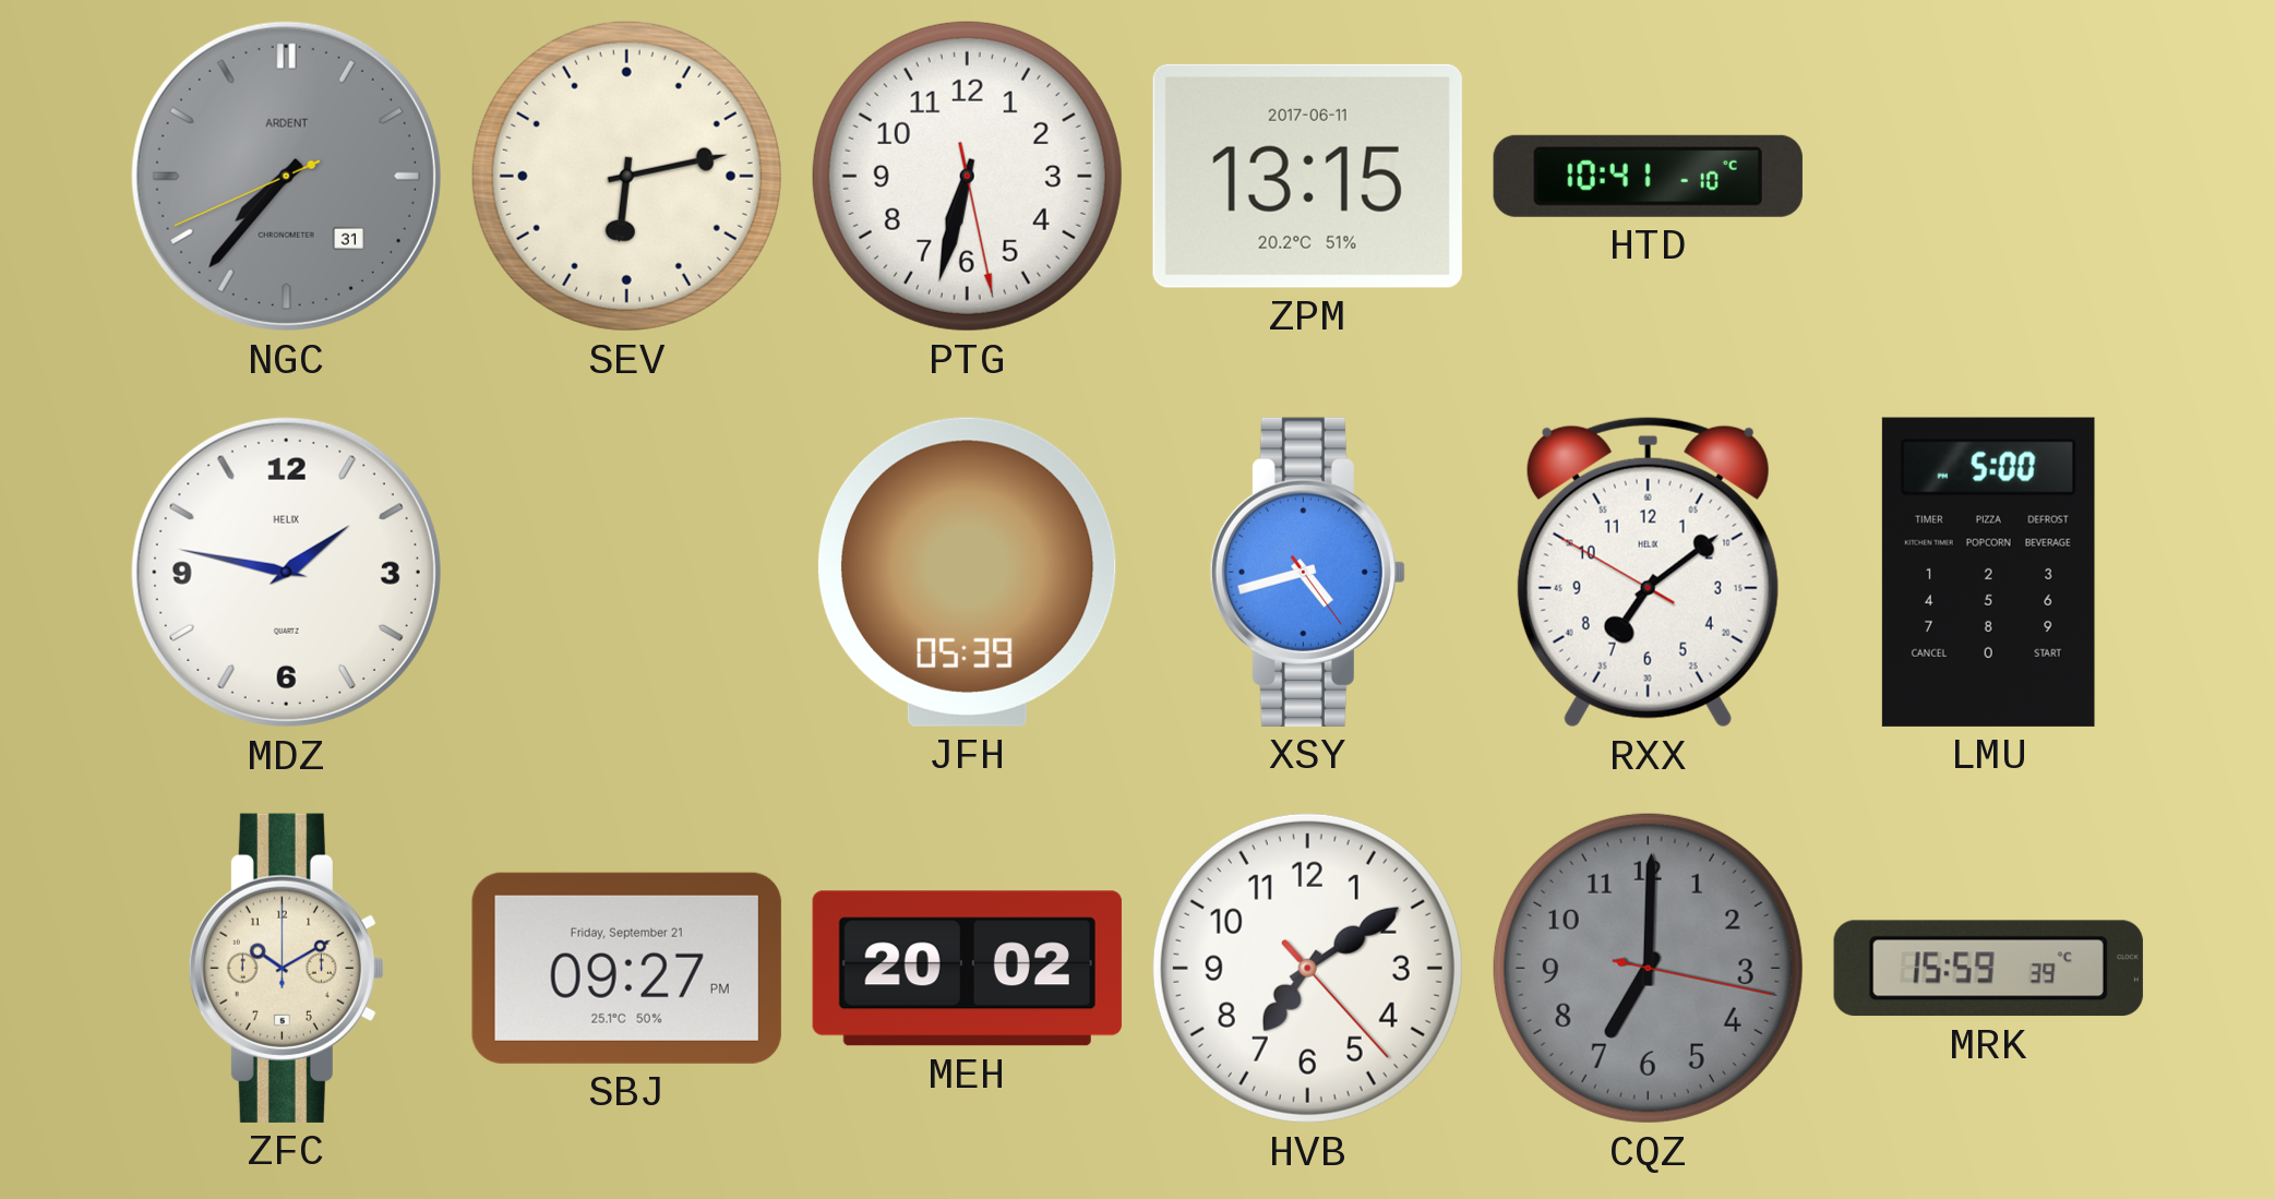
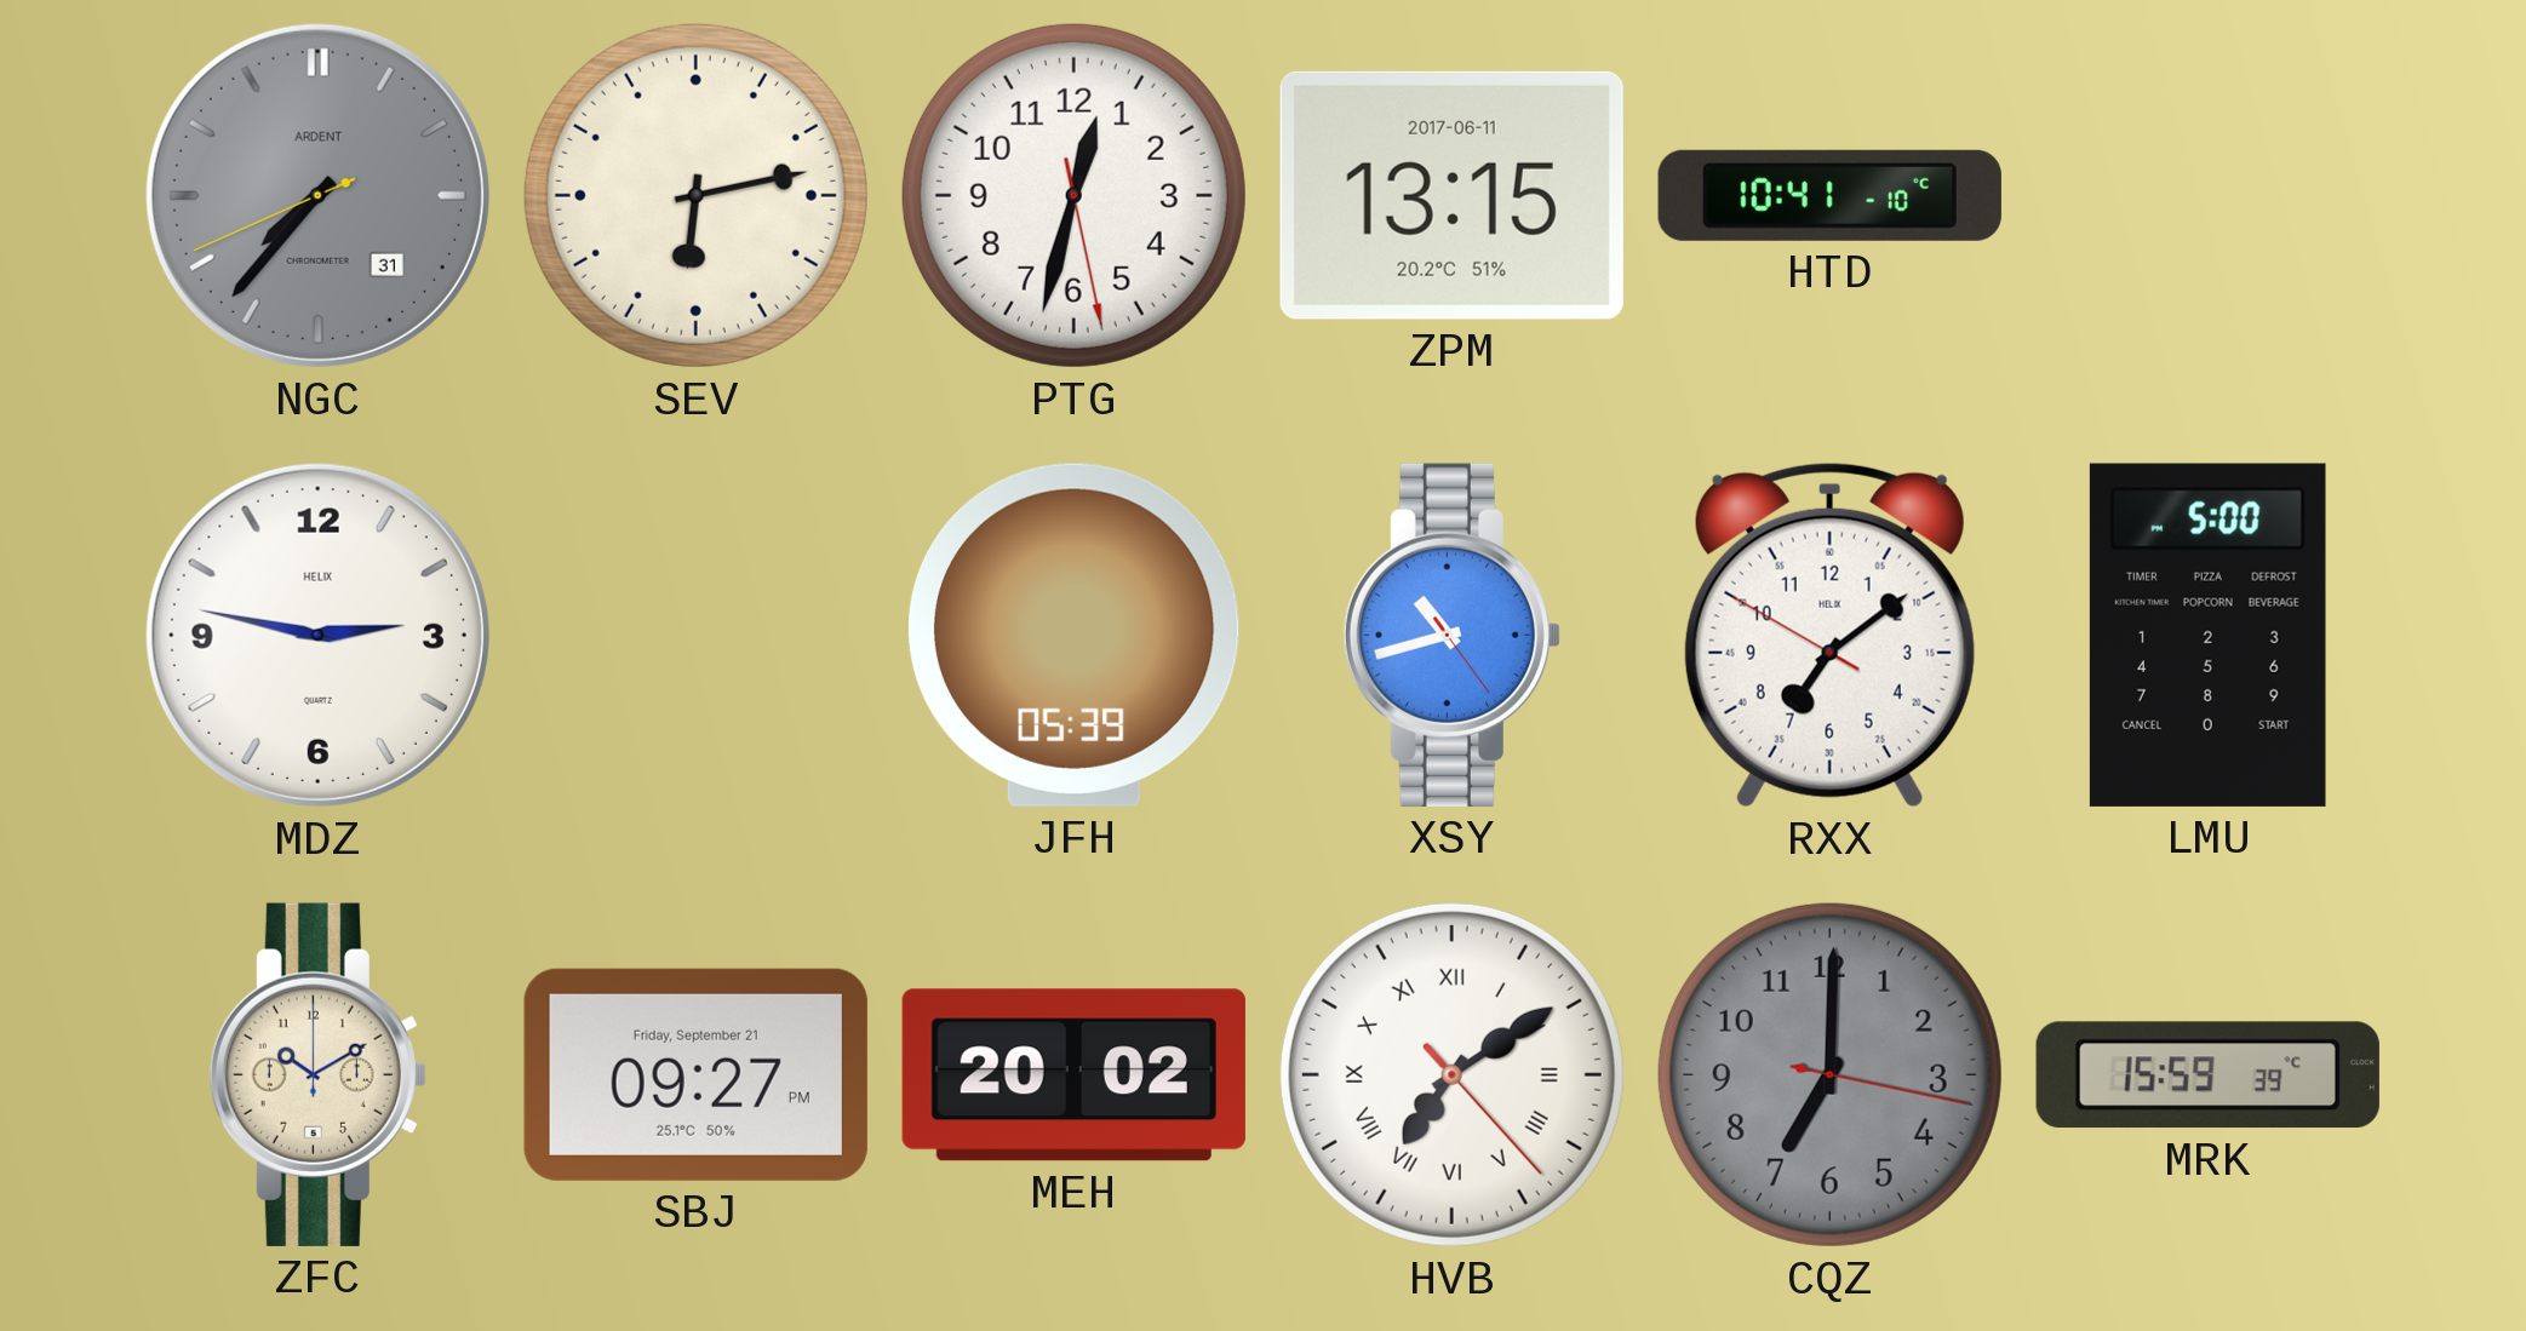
PTG: 6:32 -> 12:32
MDZ: 1:47 -> 2:47
XSY: 4:42 -> 10:42
HVB numerals: Arabic -> Roman
